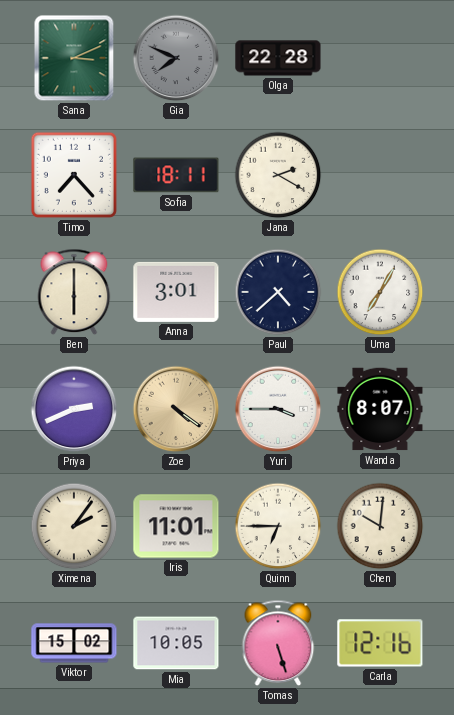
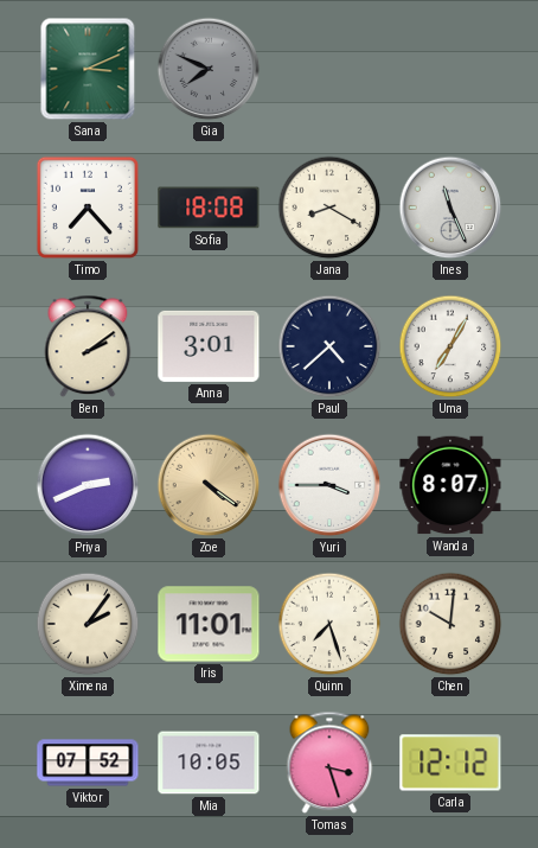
Olga: 22:28 -> none
Sofia: 18:11 -> 18:08
Jana: 2:20 -> 8:20
Ines: none -> 11:26
Ben: 6:00 -> 2:09
Quinn: 6:45 -> 7:27
Viktor: 15:02 -> 07:52
Tomas: 5:27 -> 3:27
Carla: 12:16 -> 12:12
